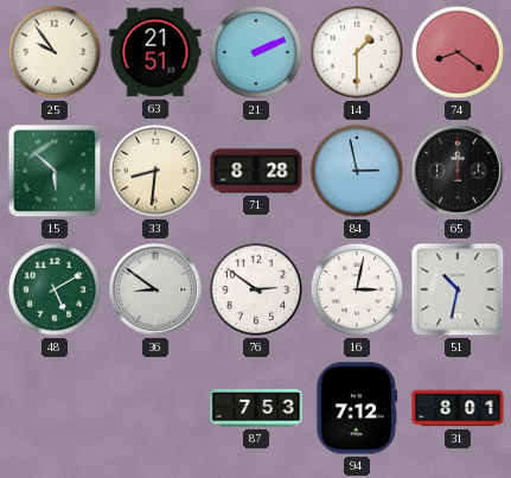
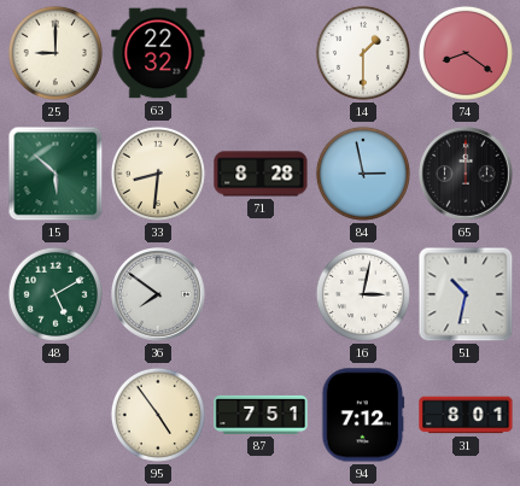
25: 9:54 -> 9:00
63: 21:51 -> 22:32
21: 2:11 -> none
36: 8:51 -> 7:51
76: 2:51 -> none
95: none -> 4:54
87: 7:53 -> 7:51
